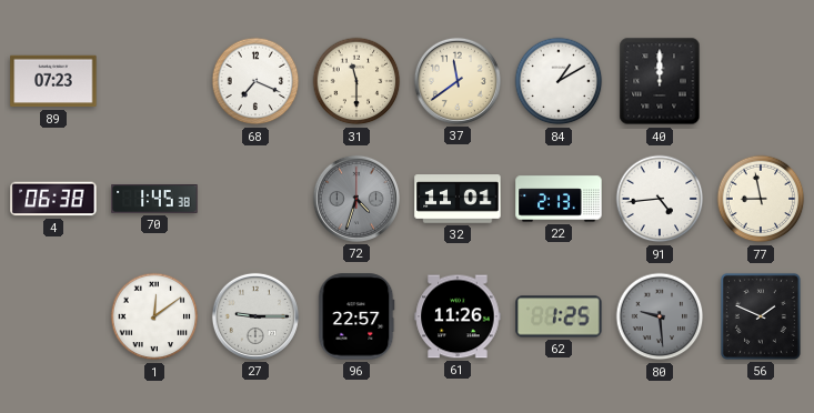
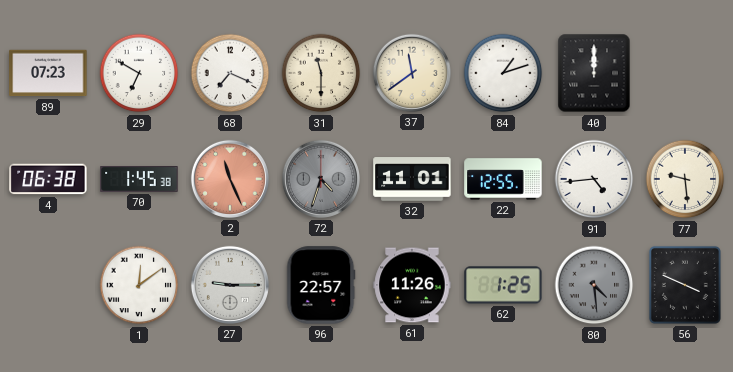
29: none -> 6:50
84: 1:10 -> 1:12
2: none -> 11:26
22: 2:13 -> 12:55
77: 8:58 -> 9:29
80: 9:29 -> 4:29
56: 1:49 -> 3:49
